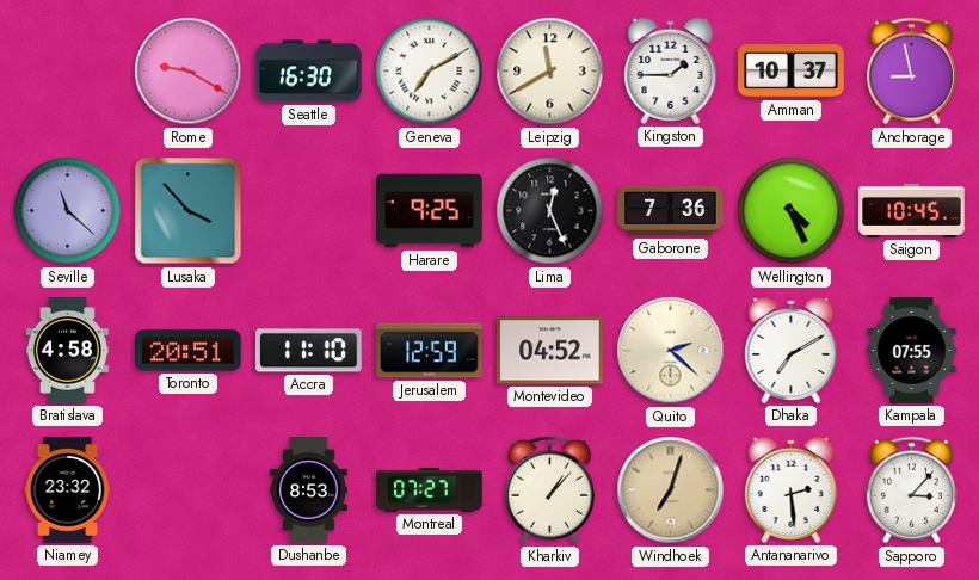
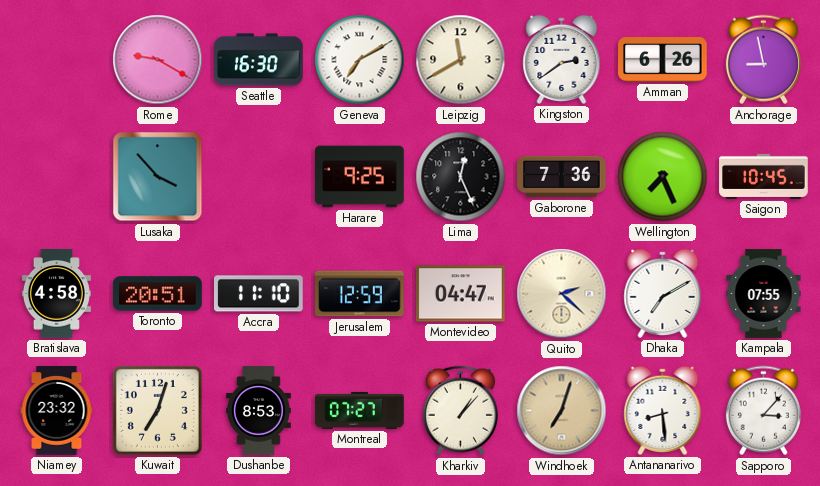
Kingston: 1:45 -> 2:39
Amman: 10:37 -> 6:26
Seville: 11:22 -> none
Wellington: 4:26 -> 7:26
Montevideo: 04:52 -> 04:47
Kuwait: none -> 7:03
Antananarivo: 2:29 -> 8:29
